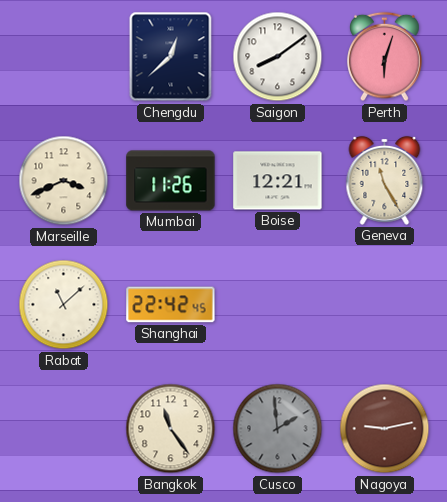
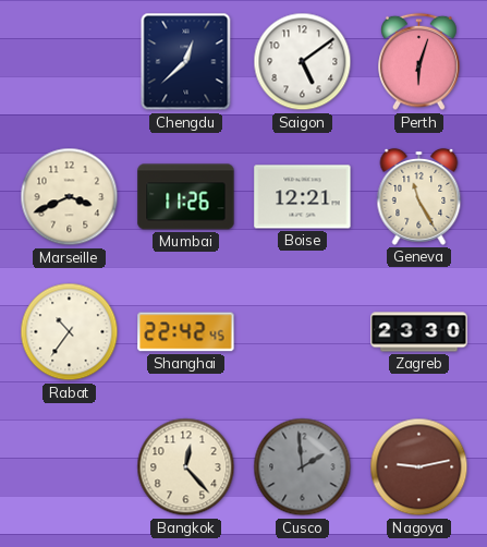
Saigon: 8:09 -> 5:09
Rabat: 11:08 -> 10:36
Zagreb: none -> 23:30
Bangkok: 11:24 -> 12:23
